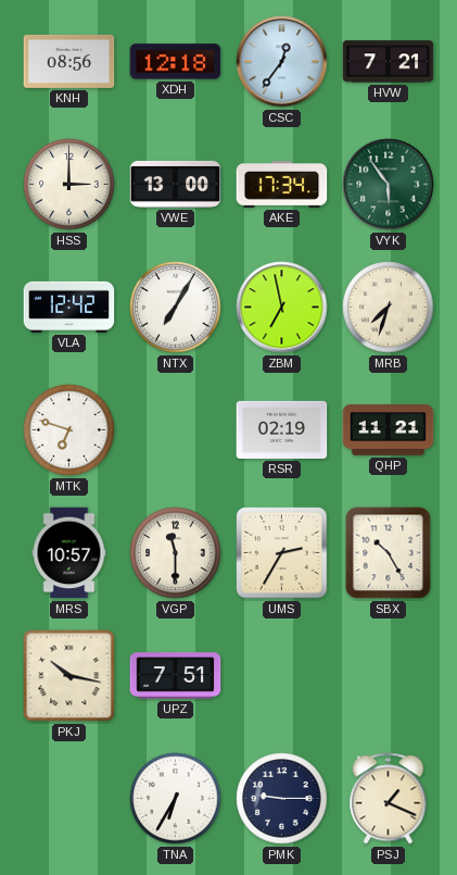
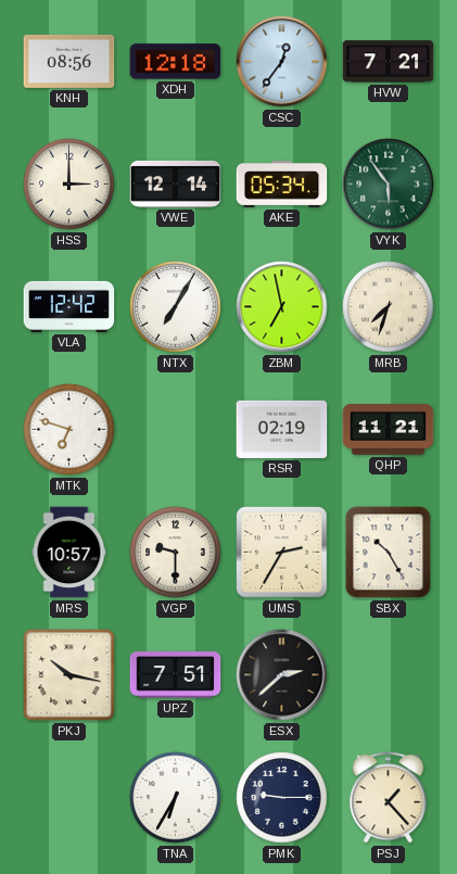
VWE: 13:00 -> 12:14
AKE: 17:34 -> 05:34
VGP: 11:30 -> 9:30
ESX: none -> 2:38
PSJ: 1:19 -> 1:23
